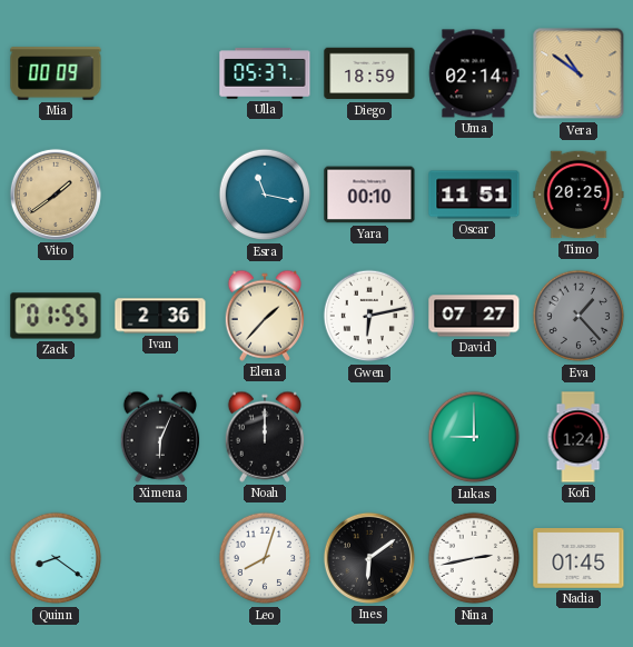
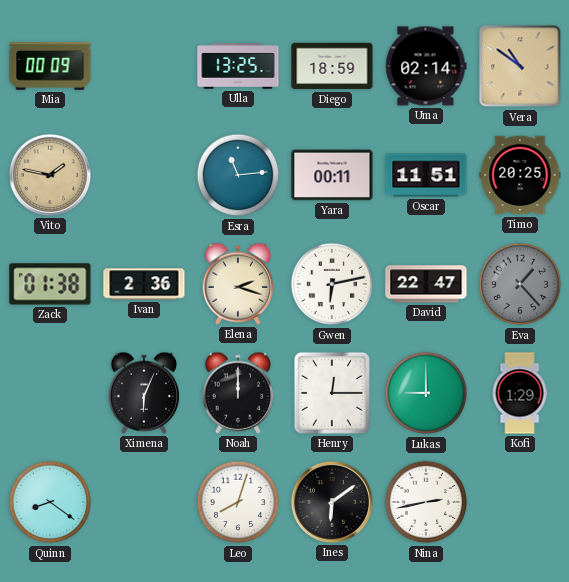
Ulla: 05:37 -> 13:25
Vito: 1:39 -> 1:47
Esra: 11:17 -> 11:14
Yara: 00:10 -> 00:11
Zack: 01:55 -> 01:38
Elena: 1:37 -> 2:18
David: 07:27 -> 22:47
Henry: none -> 12:15
Kofi: 1:24 -> 1:29
Nadia: 01:45 -> none
